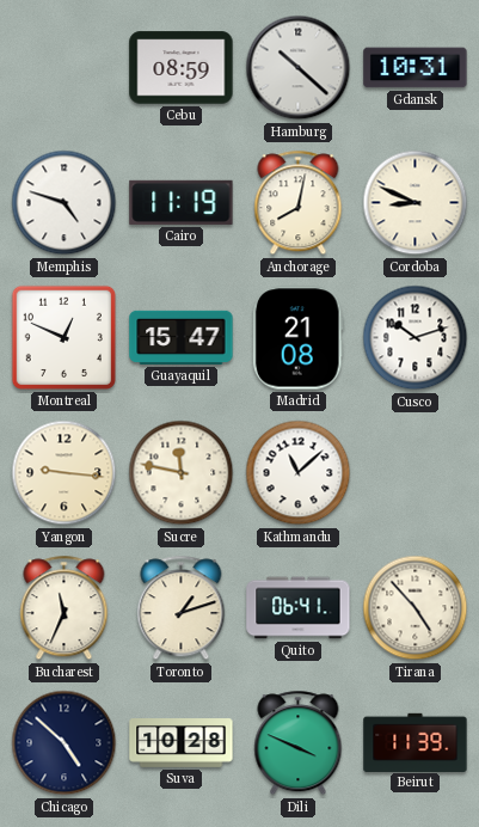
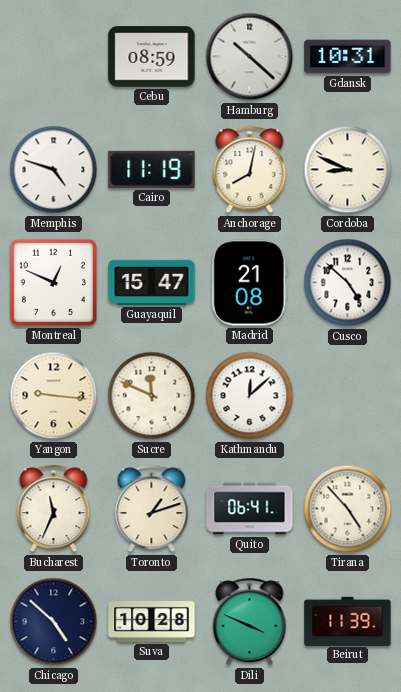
Cusco: 10:12 -> 4:52
Sucre: 11:47 -> 11:49
Kathmandu: 11:08 -> 12:08
